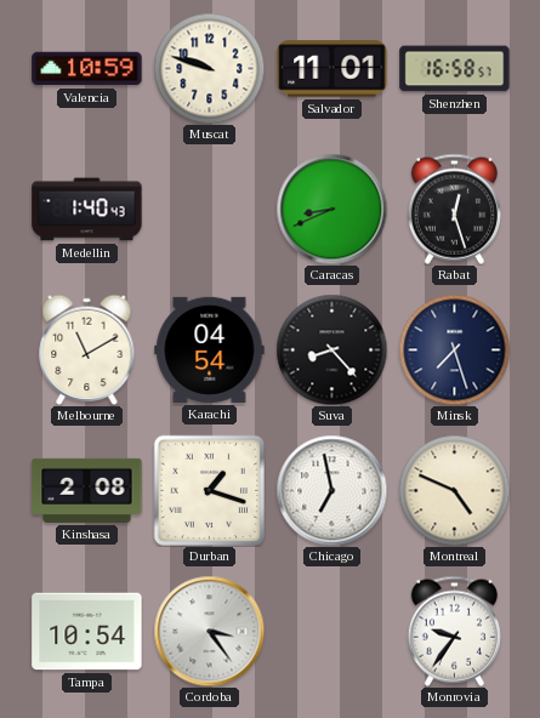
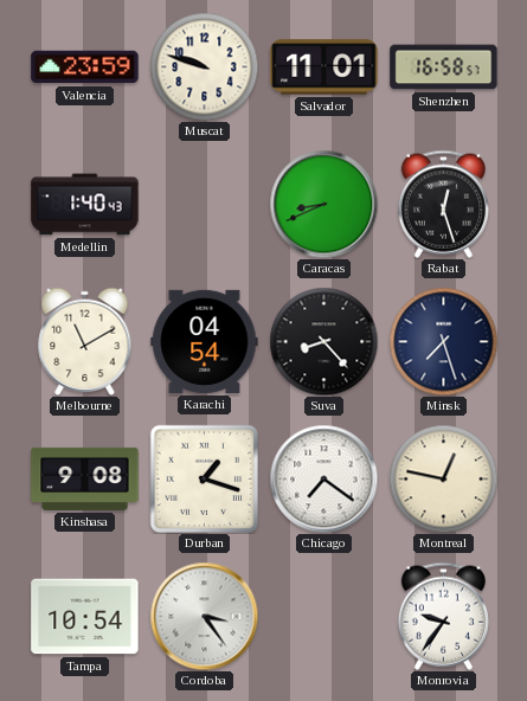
Valencia: 10:59 -> 23:59
Kinshasa: 2:08 -> 9:08
Chicago: 6:58 -> 7:21
Montreal: 4:49 -> 12:47
